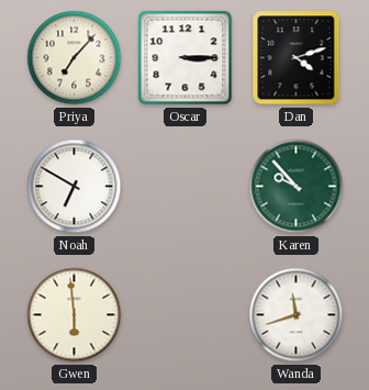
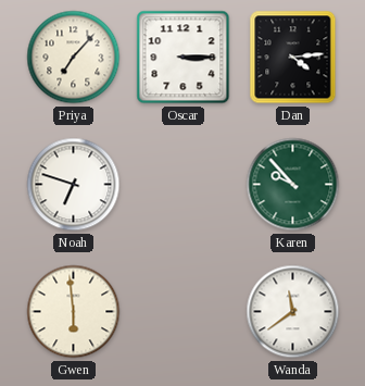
Dan: 4:12 -> 4:14
Noah: 6:50 -> 6:48
Wanda: 11:42 -> 11:39
